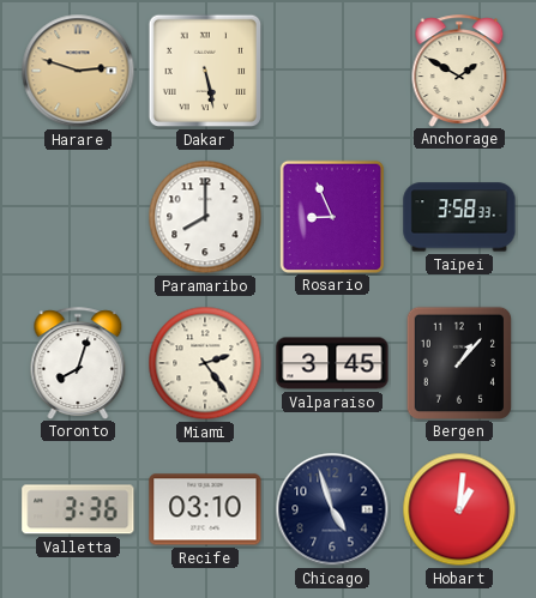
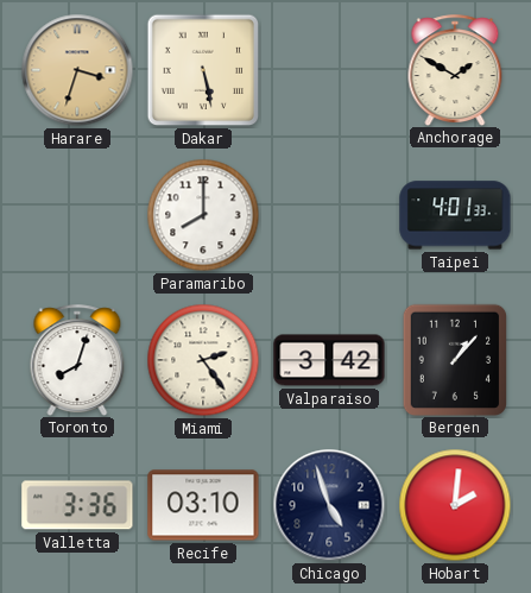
Harare: 2:48 -> 3:33
Rosario: 8:56 -> none
Taipei: 3:58 -> 4:01
Valparaiso: 3:45 -> 3:42
Hobart: 1:01 -> 2:01
